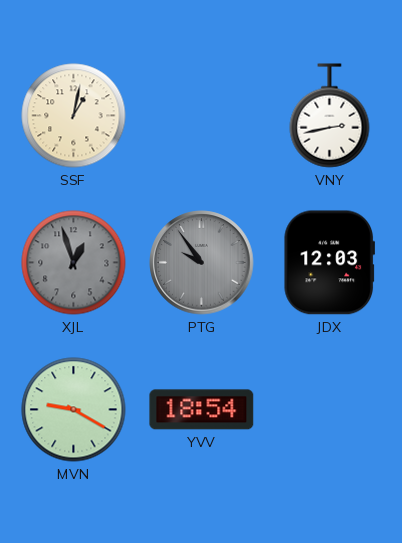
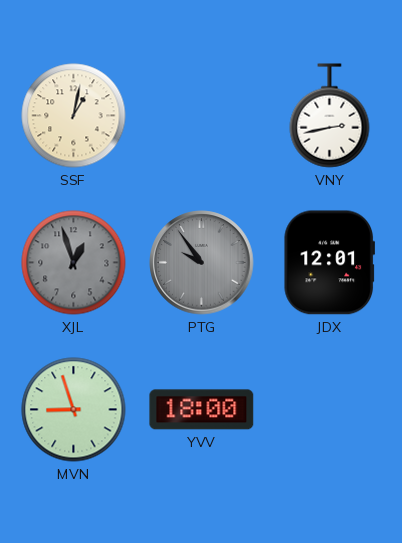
JDX: 12:03 -> 12:01
MVN: 9:20 -> 8:57
YVV: 18:54 -> 18:00
